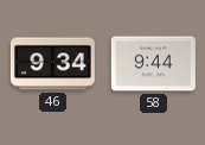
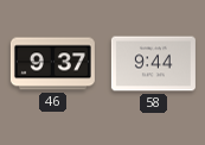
46: 9:34 -> 9:37
